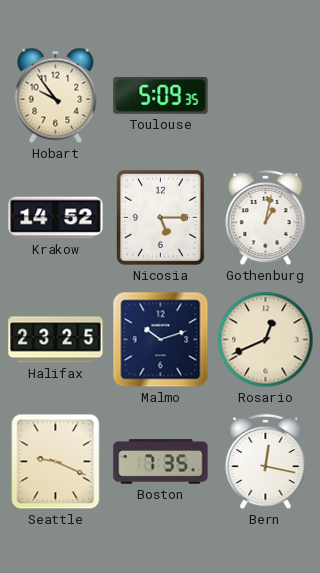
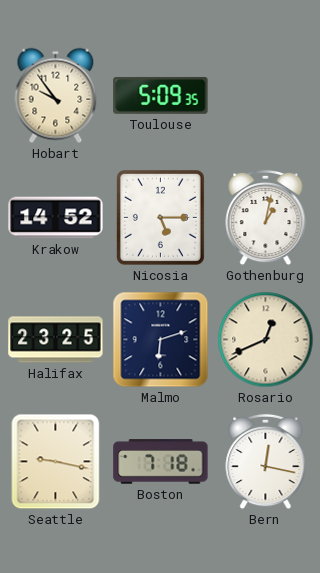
Malmo: 10:12 -> 6:12
Seattle: 9:19 -> 9:17
Boston: 7:35 -> 7:18
